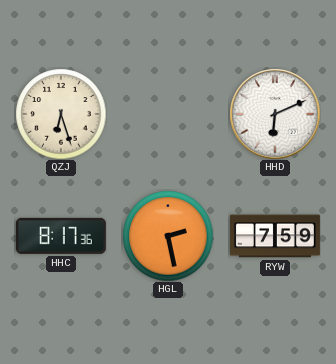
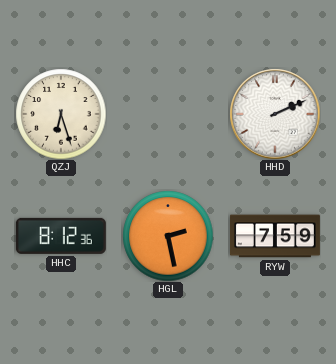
HHD: 6:11 -> 2:11
HHC: 8:17 -> 8:12
